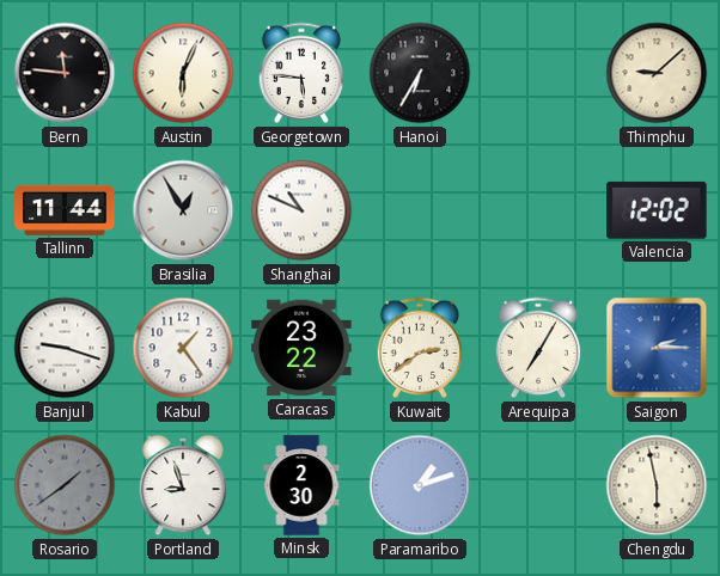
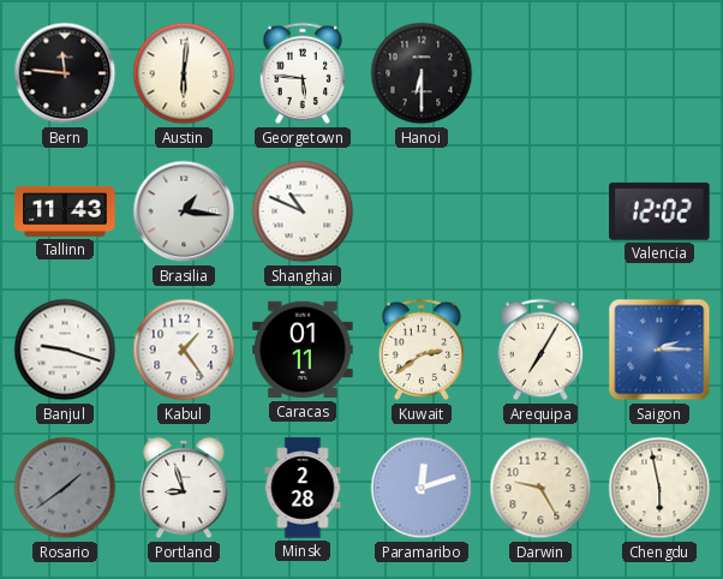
Austin: 6:04 -> 6:01
Hanoi: 6:35 -> 6:30
Thimphu: 9:08 -> none
Tallinn: 11:44 -> 11:43
Brasilia: 12:55 -> 1:16
Caracas: 23:22 -> 01:11
Minsk: 2:30 -> 2:28
Paramaribo: 1:12 -> 12:12
Darwin: none -> 9:25
